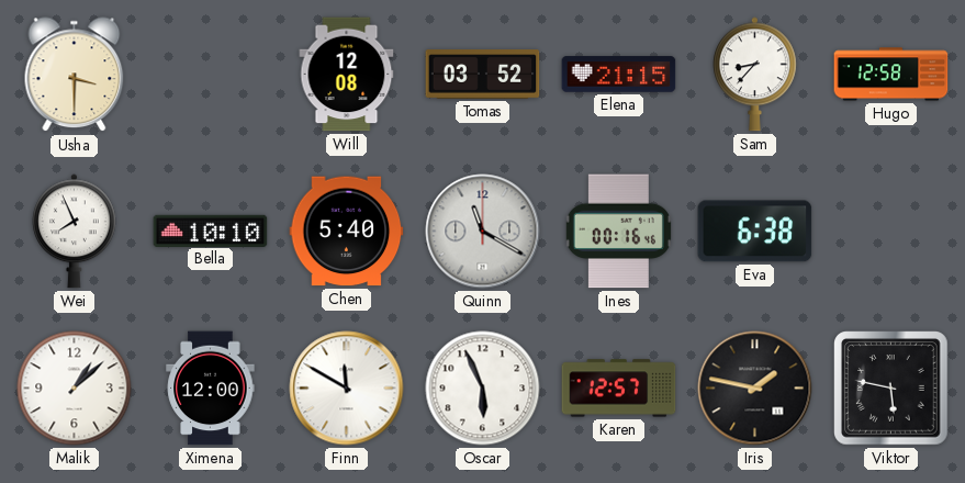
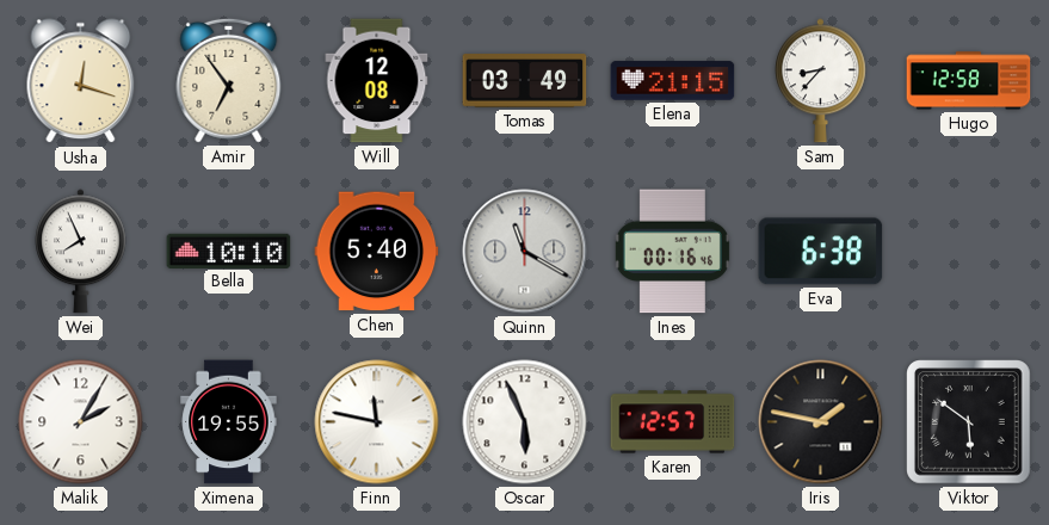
Usha: 3:30 -> 12:18
Amir: none -> 6:54
Tomas: 03:52 -> 03:49
Malik: 1:08 -> 2:05
Ximena: 12:00 -> 19:55
Finn: 11:50 -> 11:47
Viktor: 5:47 -> 5:51
